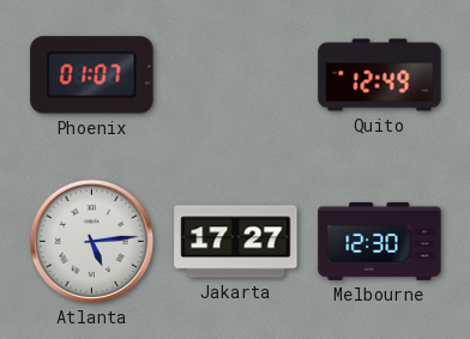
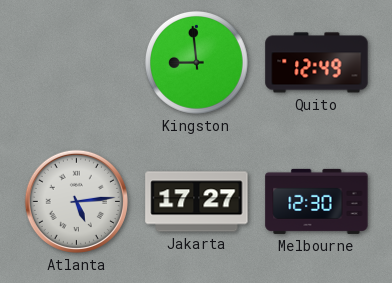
Phoenix: 01:07 -> none
Kingston: none -> 8:59
